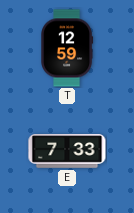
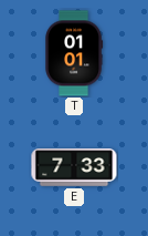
T: 12:59 -> 01:01
